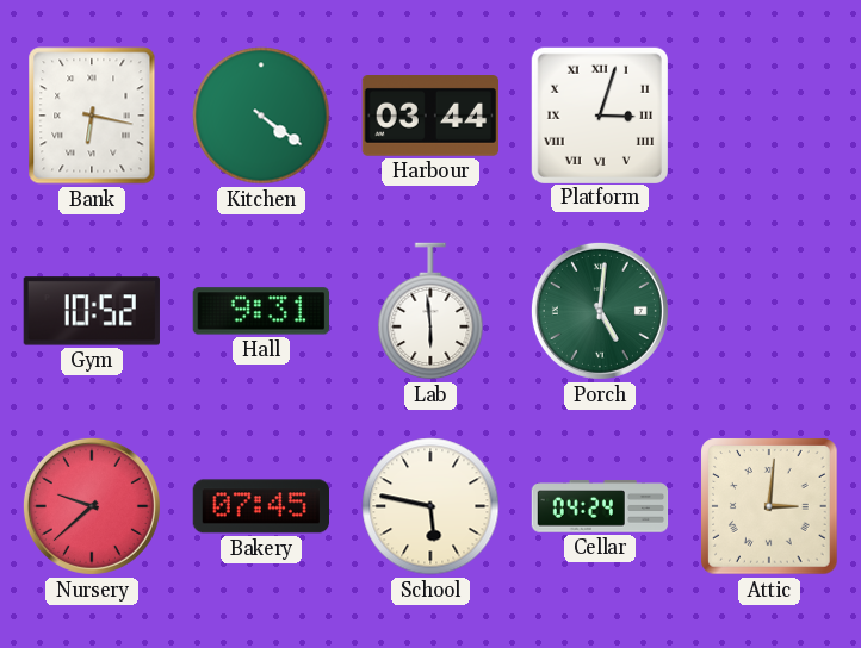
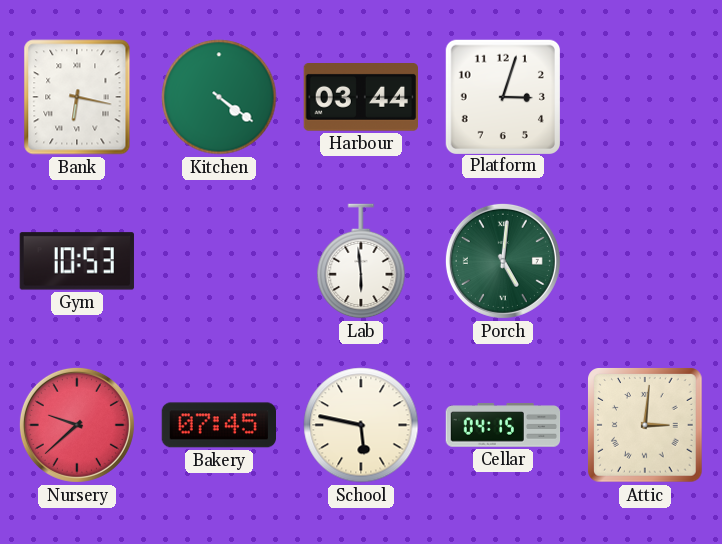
Platform numerals: Roman -> Arabic
Gym: 10:52 -> 10:53
Hall: 9:31 -> none
Cellar: 04:24 -> 04:15
